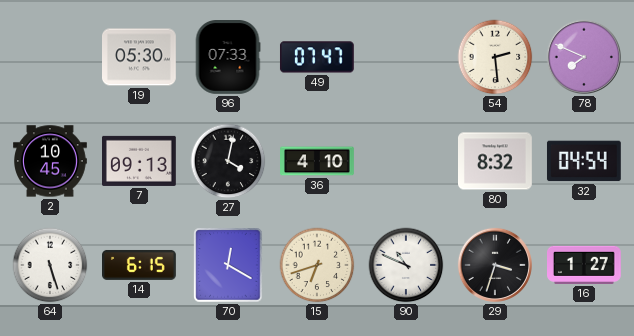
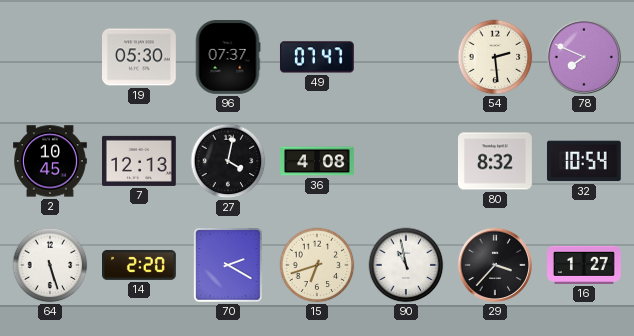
96: 07:33 -> 07:37
7: 09:13 -> 12:13
36: 4:10 -> 4:08
32: 04:54 -> 10:54
14: 6:15 -> 2:20
70: 12:20 -> 2:20
90: 10:49 -> 10:58
29: 3:33 -> 3:37
